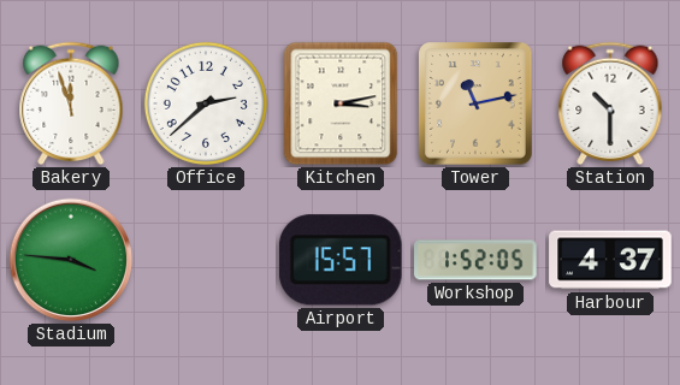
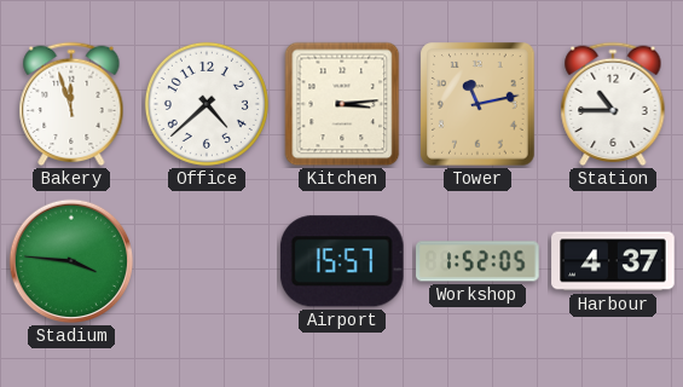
Office: 2:38 -> 4:38
Kitchen: 3:13 -> 3:14
Station: 10:30 -> 10:45
